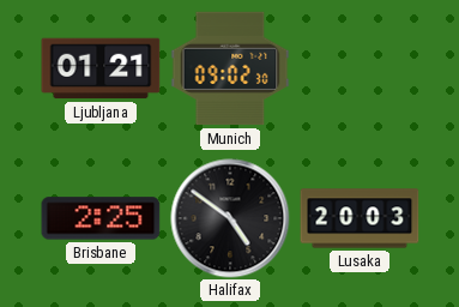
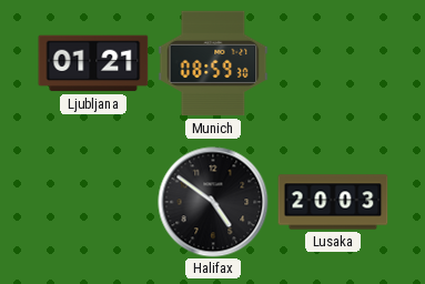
Munich: 09:02 -> 08:59
Brisbane: 2:25 -> none
